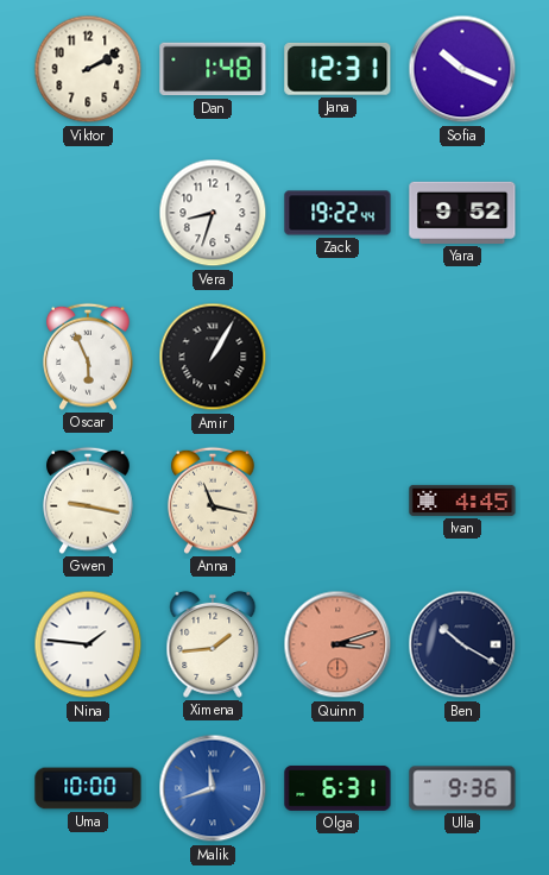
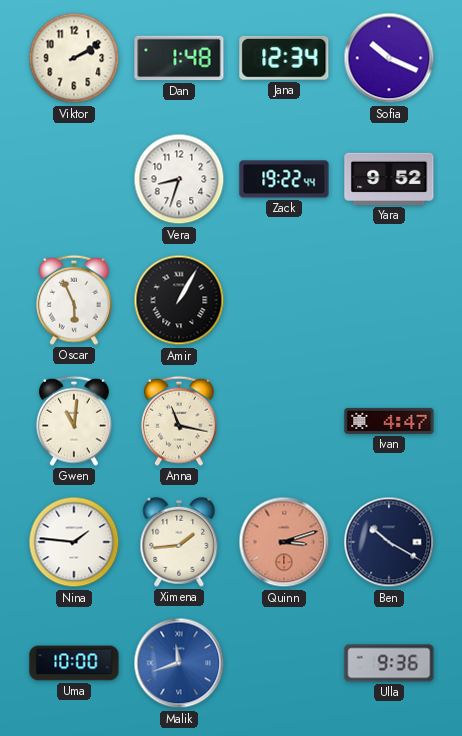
Jana: 12:31 -> 12:34
Gwen: 9:17 -> 11:01
Ivan: 4:45 -> 4:47
Olga: 6:31 -> none
